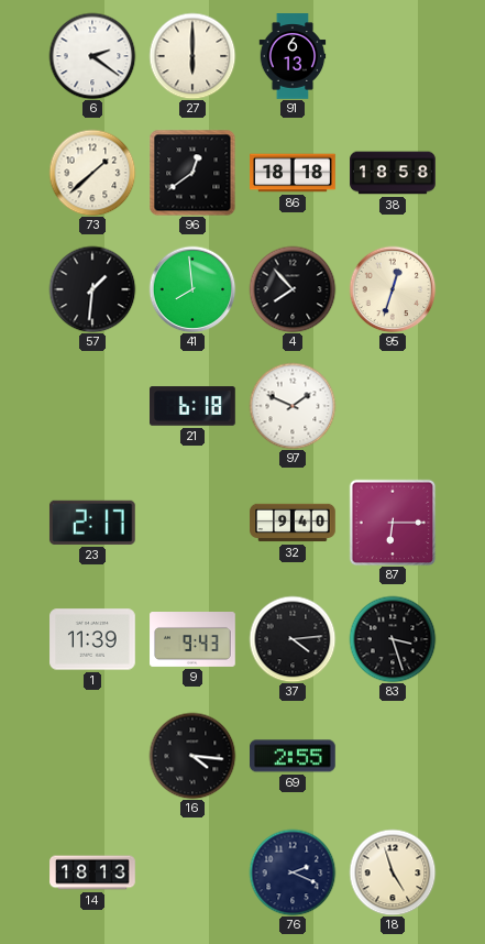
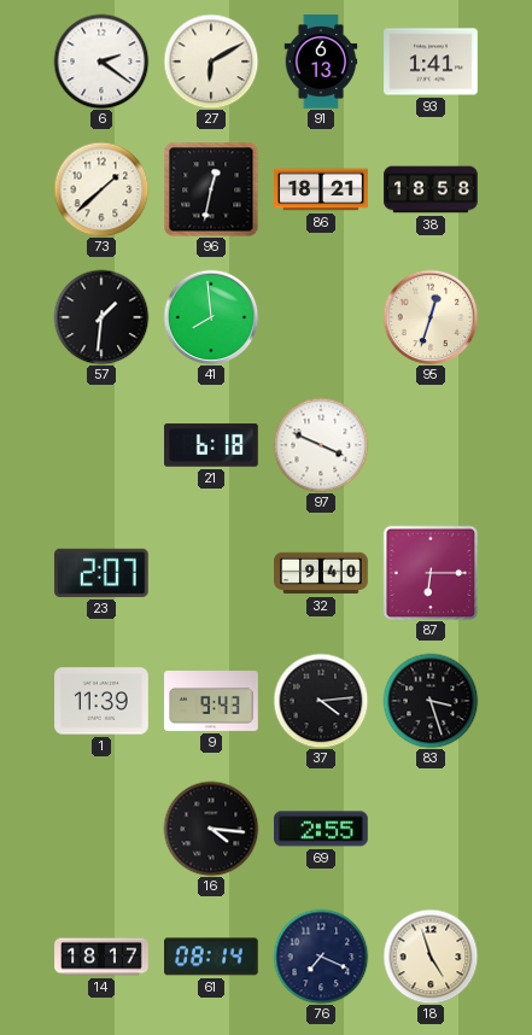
27: 6:00 -> 6:10
93: none -> 1:41
96: 12:39 -> 12:32
86: 18:18 -> 18:21
4: 7:53 -> none
97: 1:49 -> 3:49
23: 2:17 -> 2:07
14: 18:13 -> 18:17
61: none -> 08:14
76: 2:19 -> 7:19
